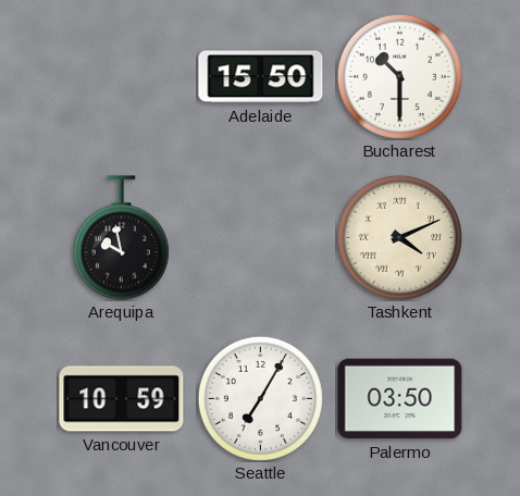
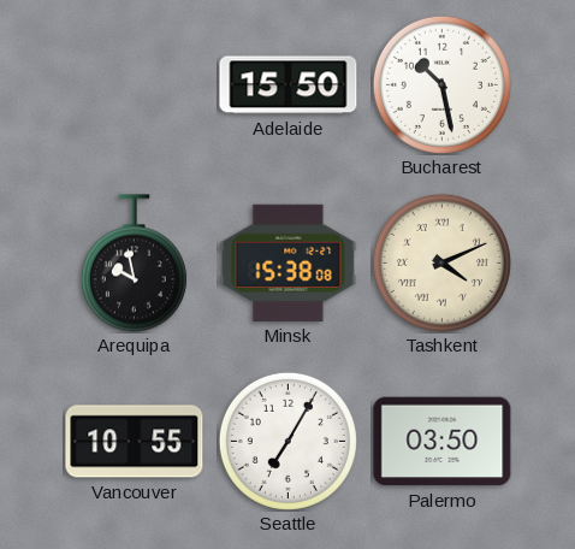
Bucharest: 10:30 -> 10:28
Minsk: none -> 15:38
Vancouver: 10:59 -> 10:55
